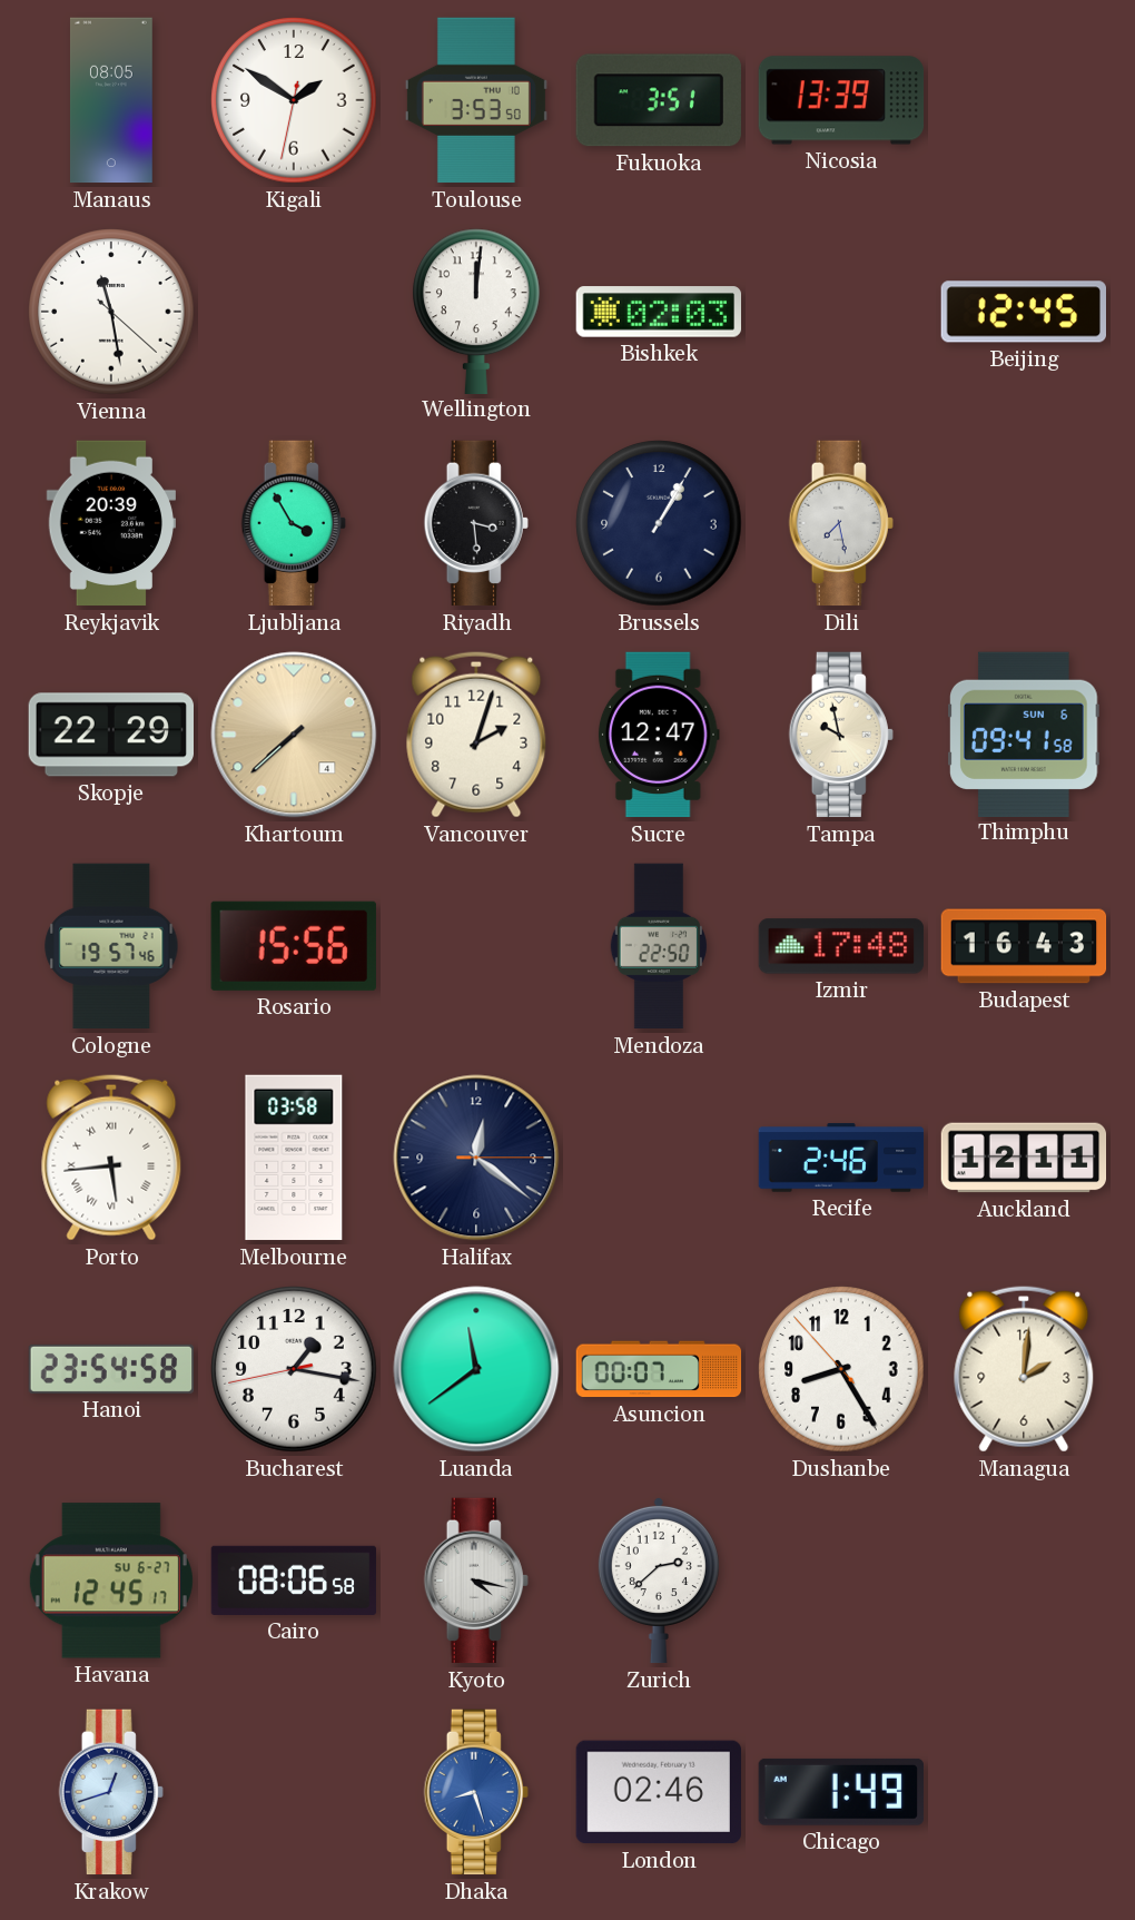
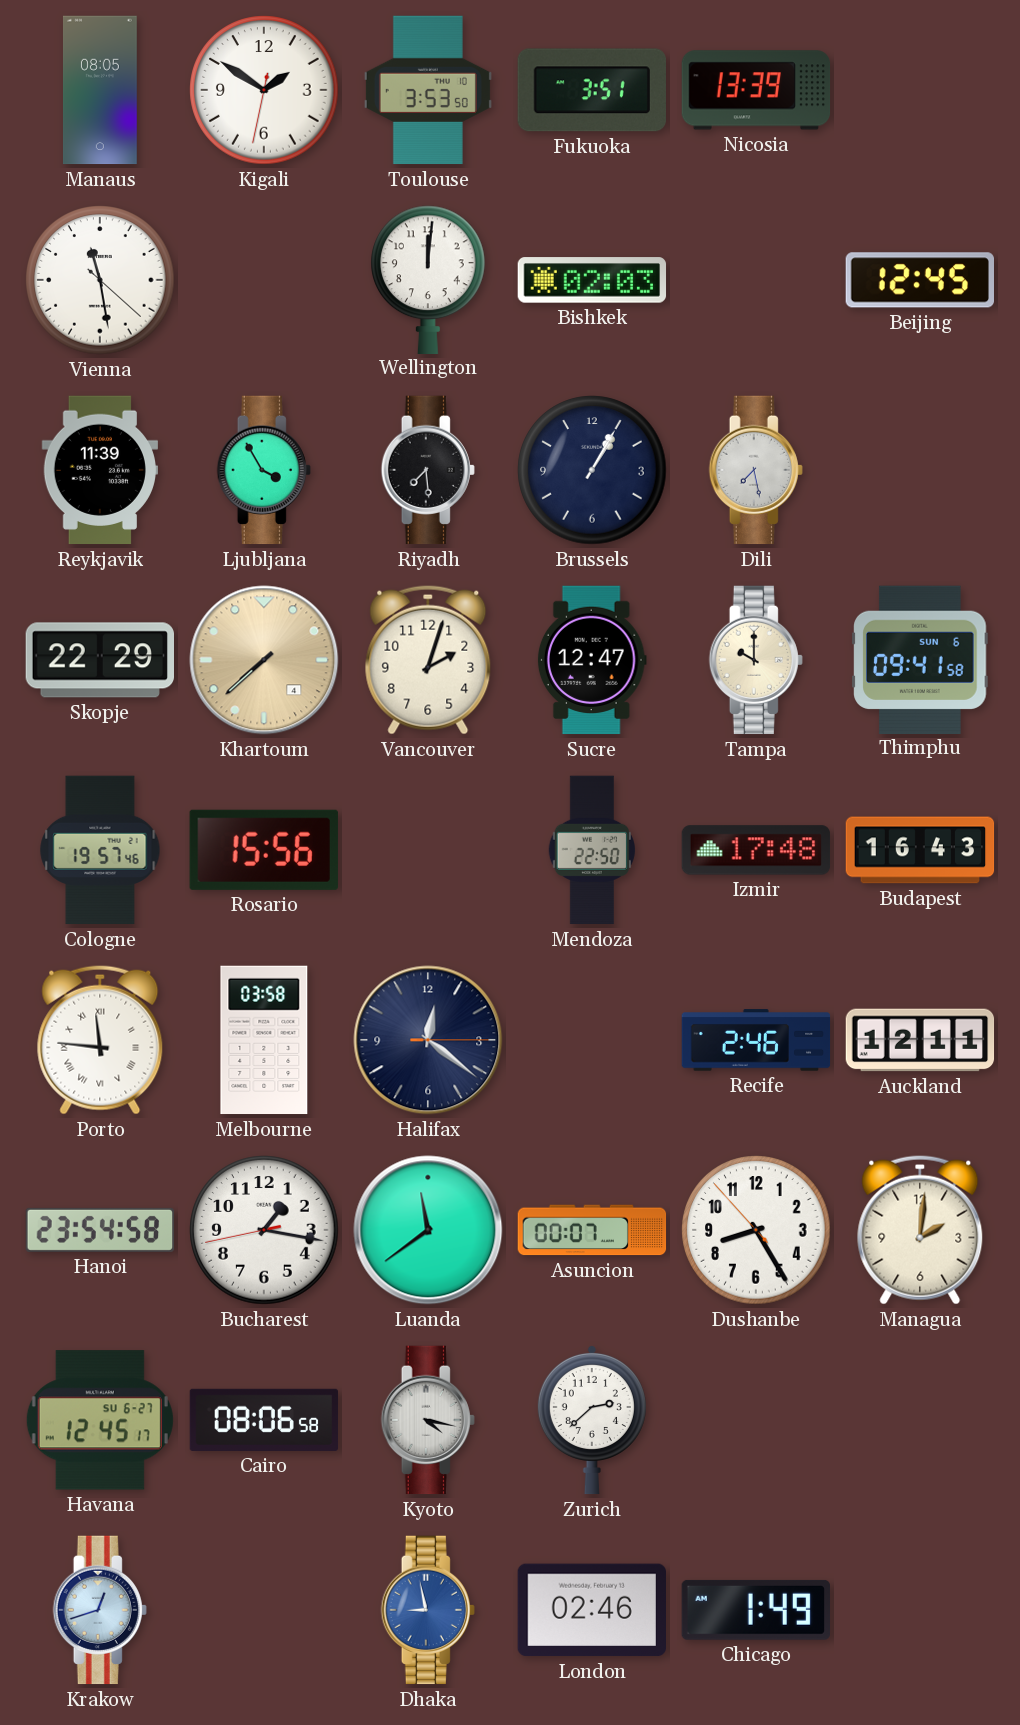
Reykjavik: 20:39 -> 11:39
Riyadh: 3:29 -> 7:29
Tampa: 9:58 -> 10:00
Porto: 5:44 -> 11:46
Dhaka: 8:27 -> 8:58
